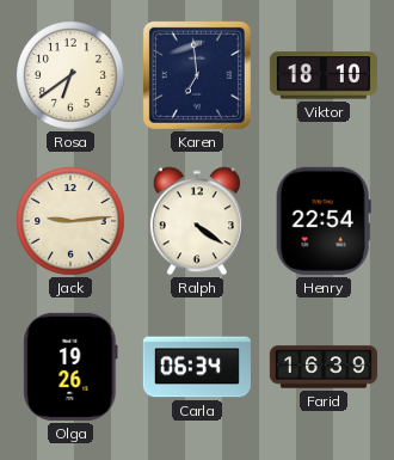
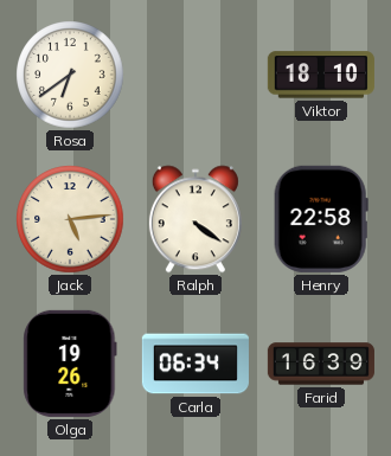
Karen: 6:59 -> none
Jack: 9:14 -> 5:14
Henry: 22:54 -> 22:58
